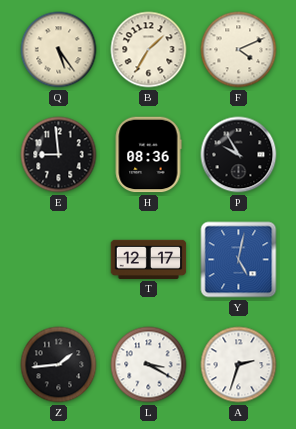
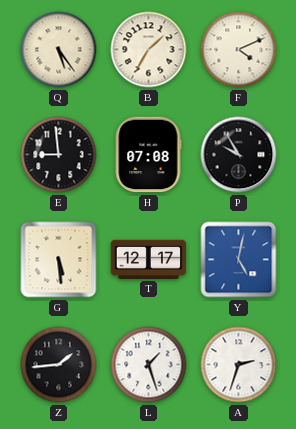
H: 08:36 -> 07:08
G: none -> 5:29
L: 3:20 -> 1:27
